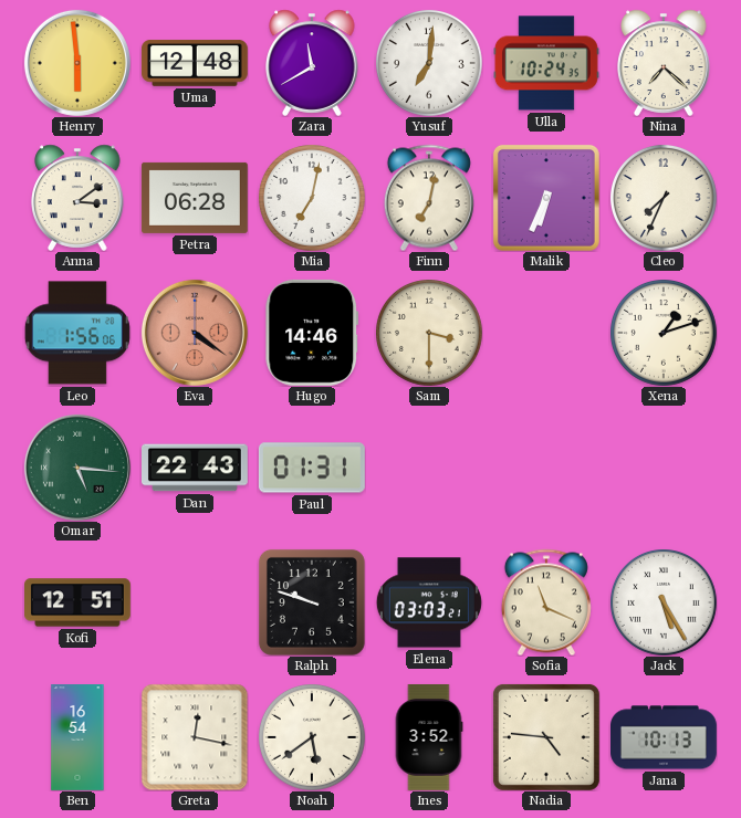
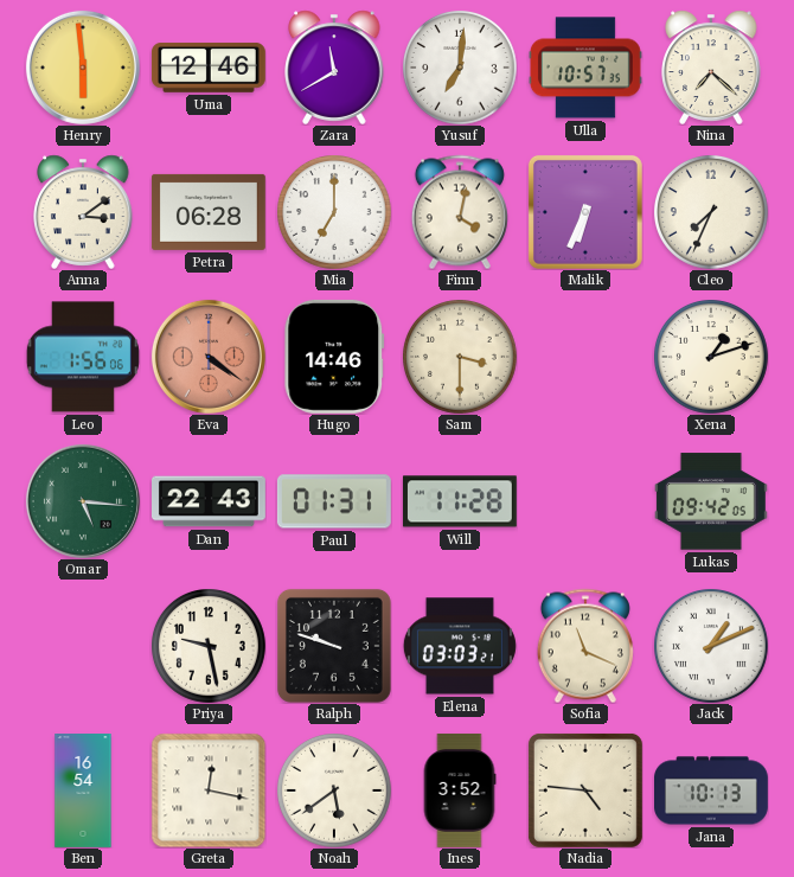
Uma: 12:48 -> 12:46
Ulla: 10:24 -> 10:57
Mia: 7:02 -> 7:00
Finn: 7:02 -> 4:02
Will: none -> 11:28
Lukas: none -> 09:42
Kofi: 12:51 -> none
Priya: none -> 9:28
Jack: 5:25 -> 1:11
